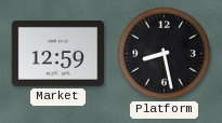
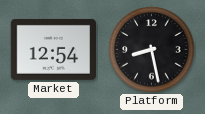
Market: 12:59 -> 12:54
